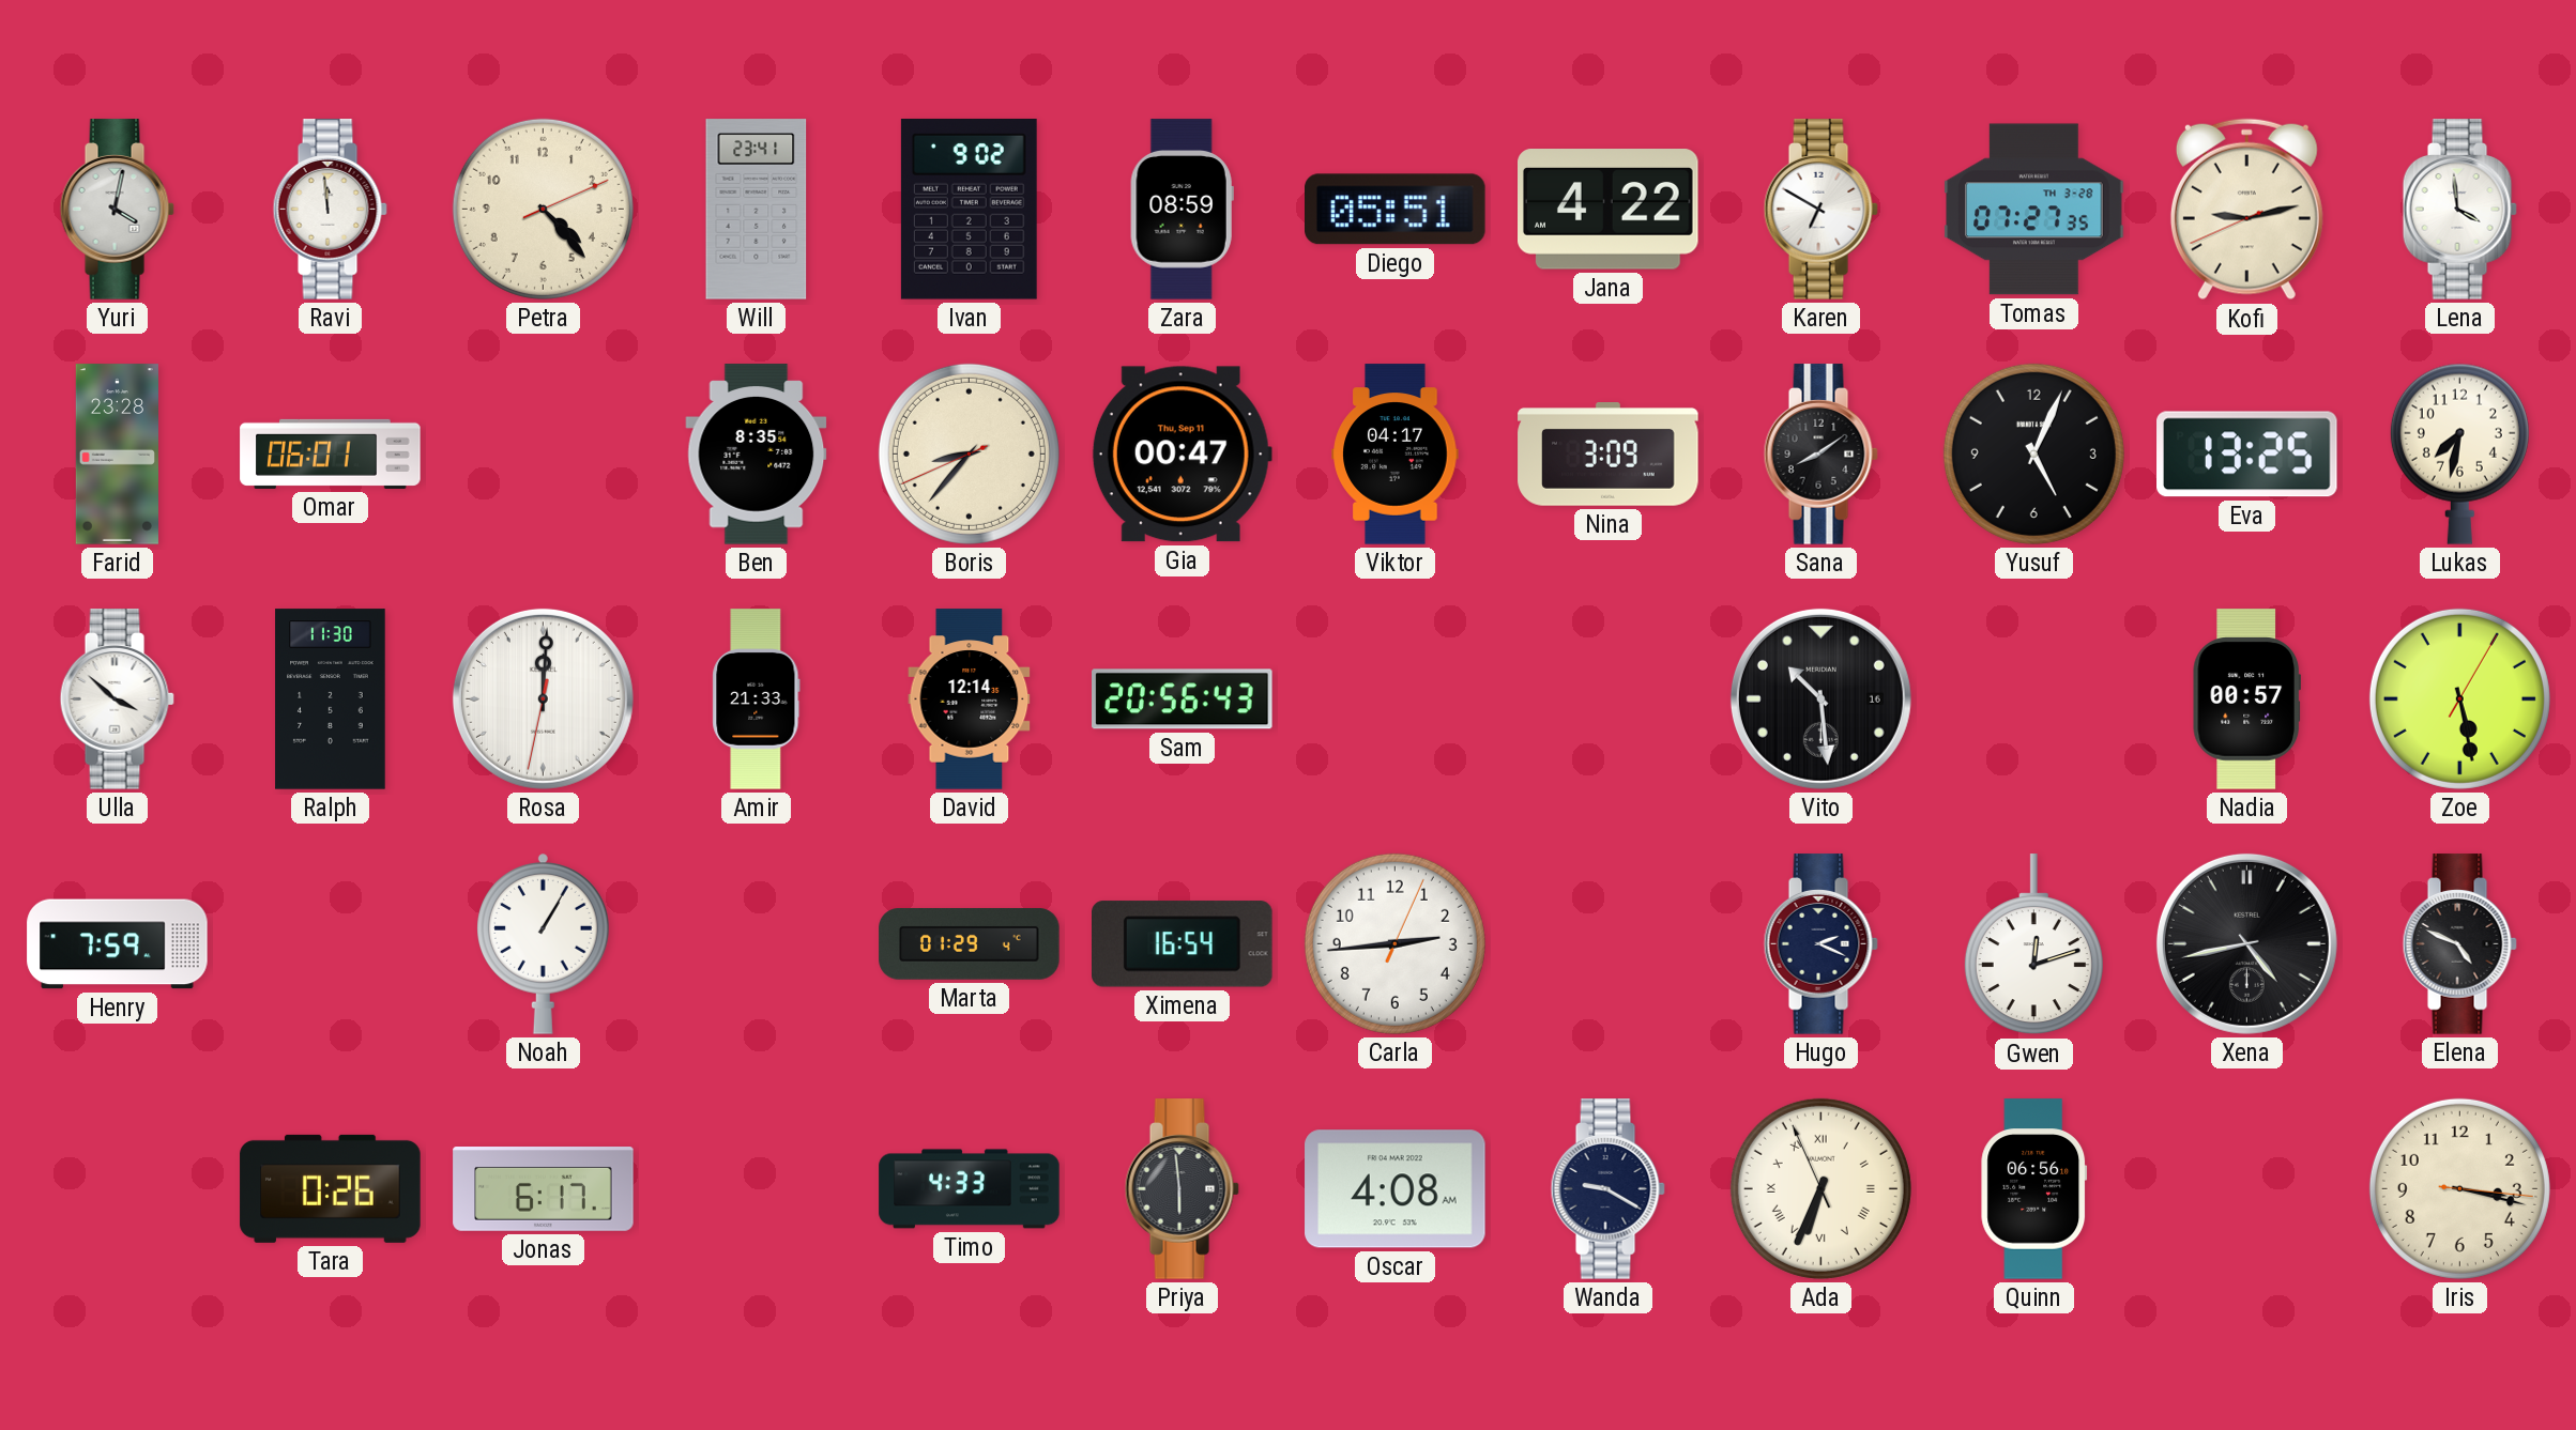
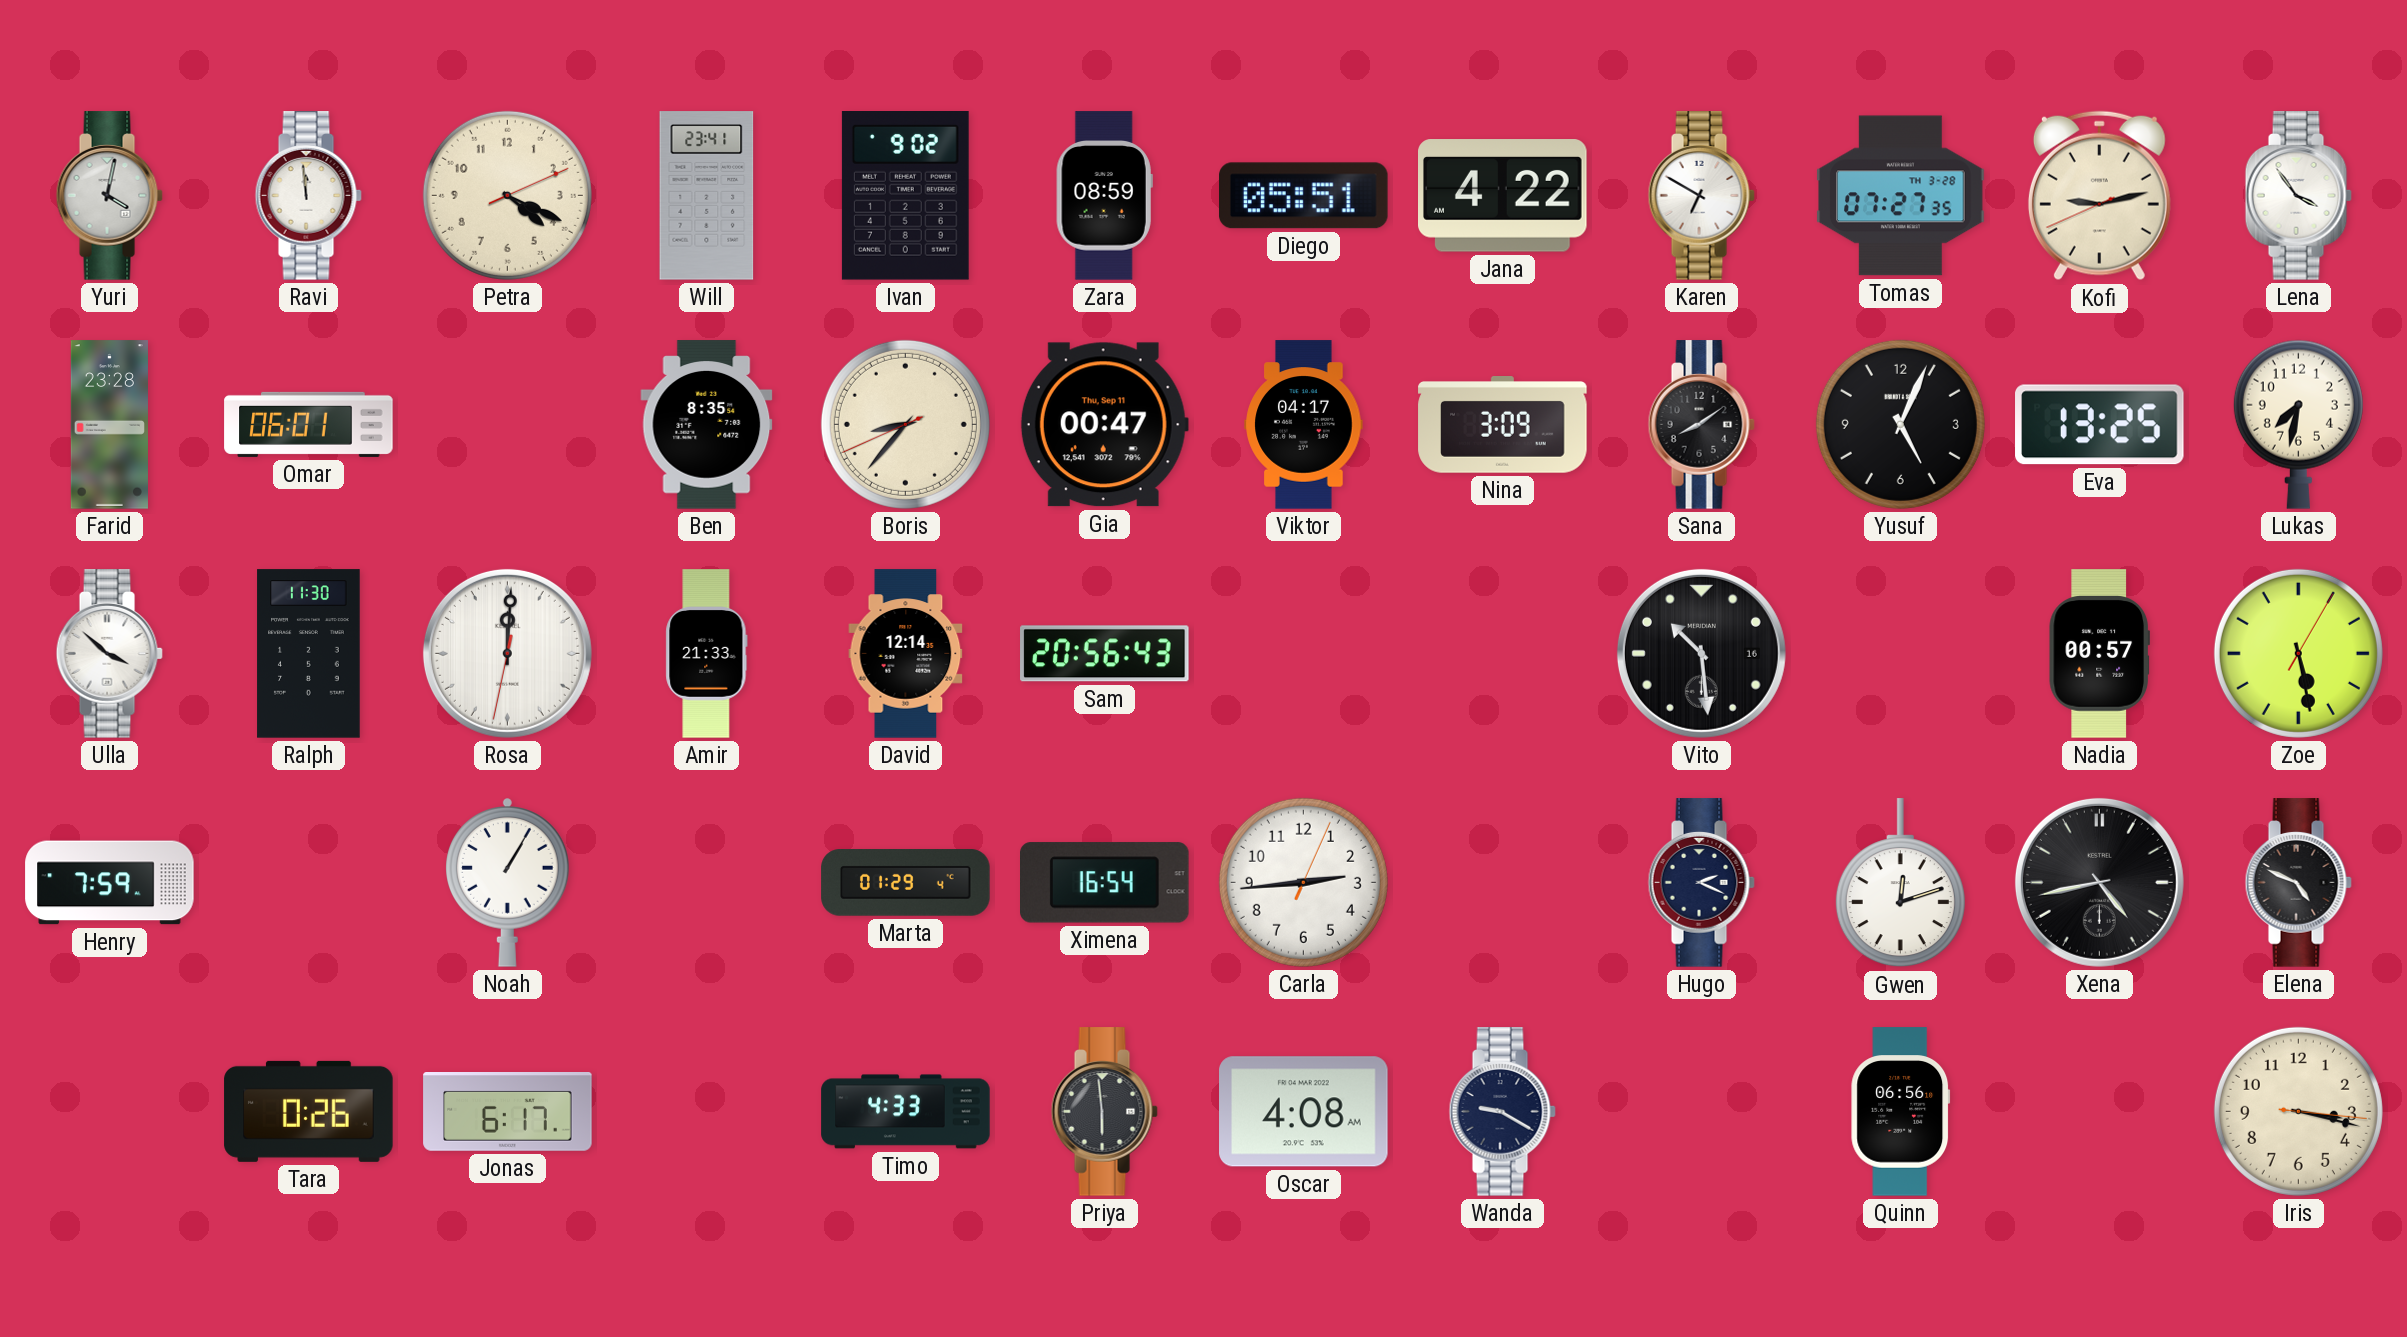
Petra: 4:23 -> 4:19
Lena: 3:59 -> 3:54
Ada: 6:33 -> none
